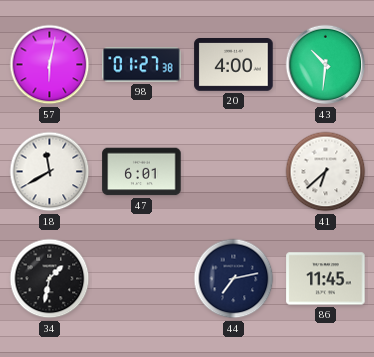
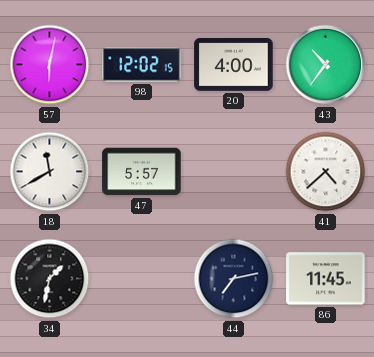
98: 01:27 -> 12:02
43: 10:31 -> 10:36
47: 6:01 -> 5:57
41: 6:38 -> 4:38
